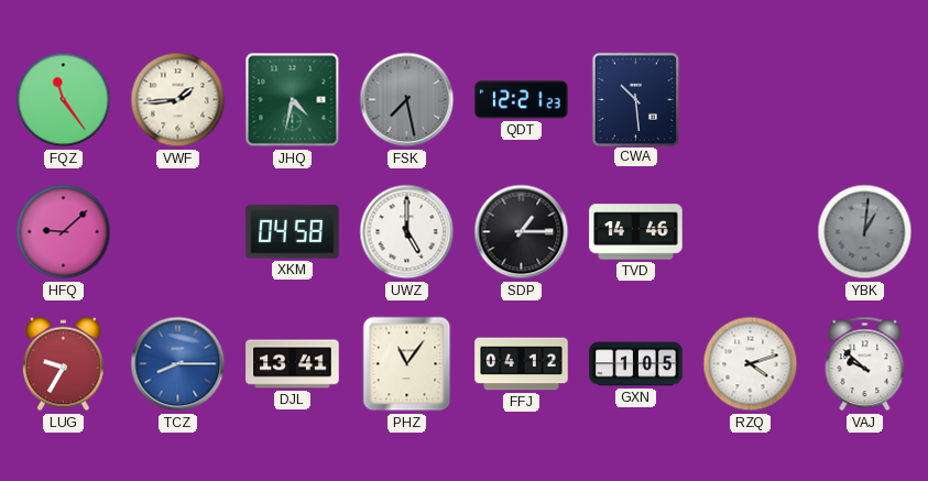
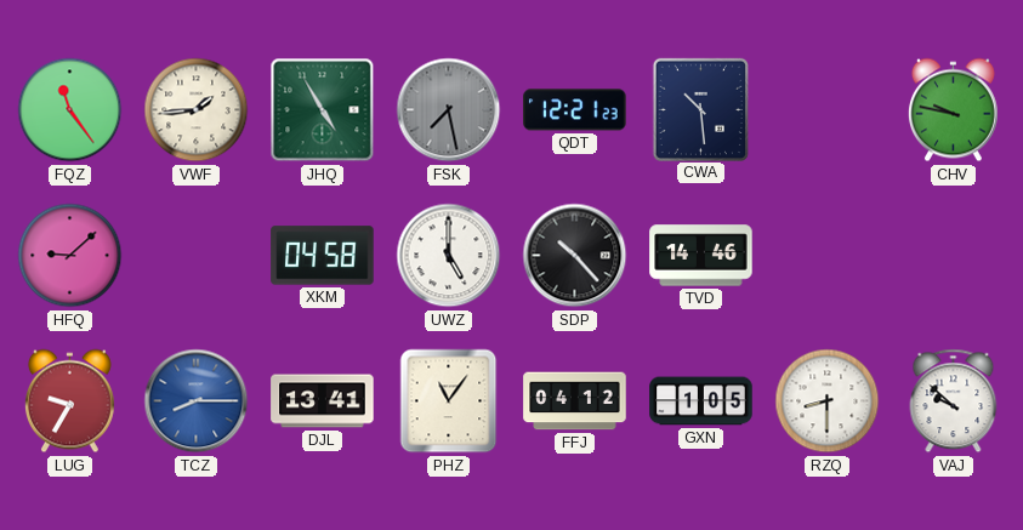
JHQ: 4:32 -> 4:55
CHV: none -> 9:47
SDP: 1:15 -> 10:23
YBK: 1:01 -> none
RZQ: 4:12 -> 8:30
